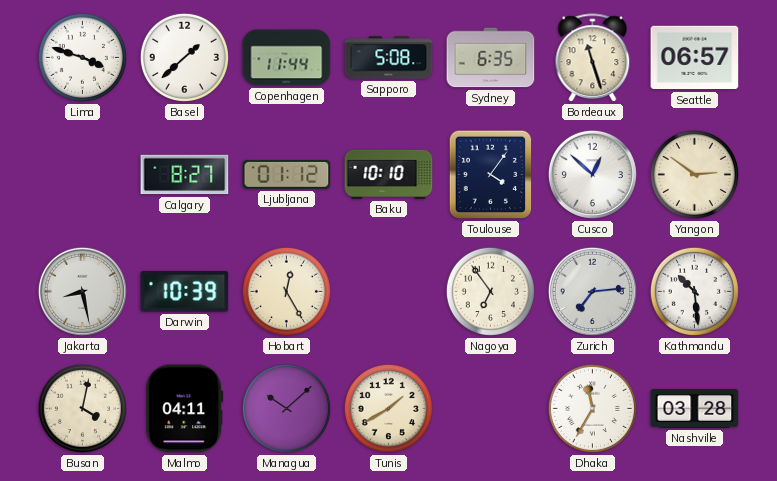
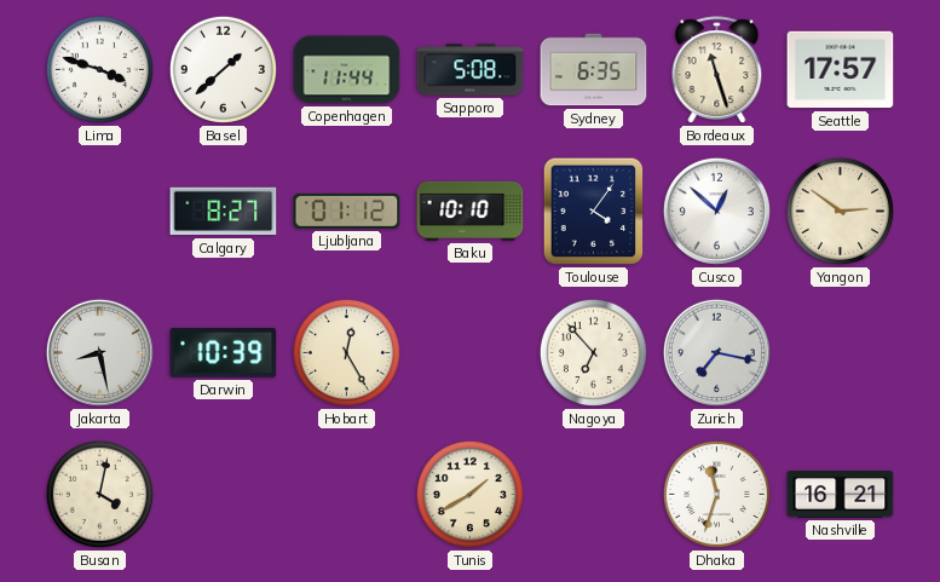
Seattle: 06:57 -> 17:57
Nagoya: 6:54 -> 6:53
Zurich: 7:14 -> 7:17
Kathmandu: 10:29 -> none
Malmo: 04:11 -> none
Managua: 10:08 -> none
Dhaka: 11:35 -> 11:33
Nashville: 03:28 -> 16:21
